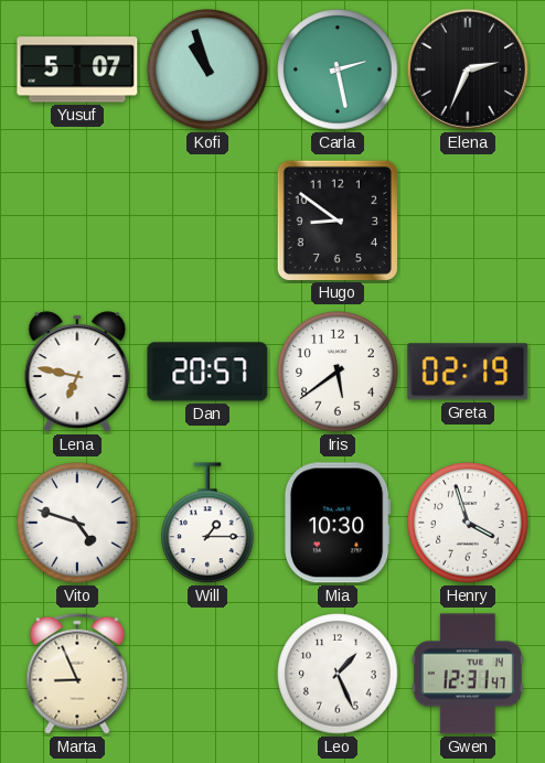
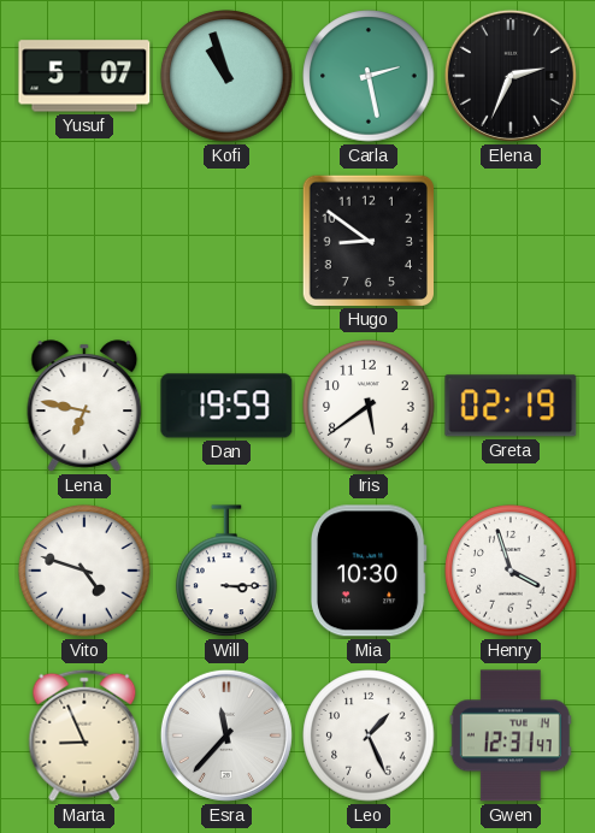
Dan: 20:57 -> 19:59
Will: 1:15 -> 3:15
Esra: none -> 11:37
